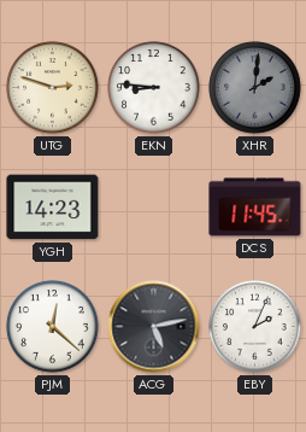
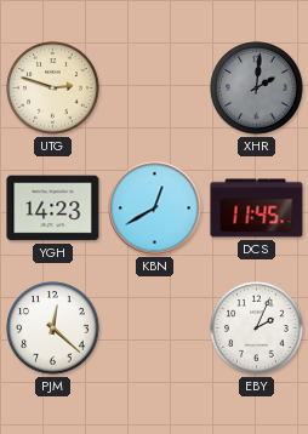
EKN: 8:46 -> none
KBN: none -> 12:40
ACG: 5:13 -> none
